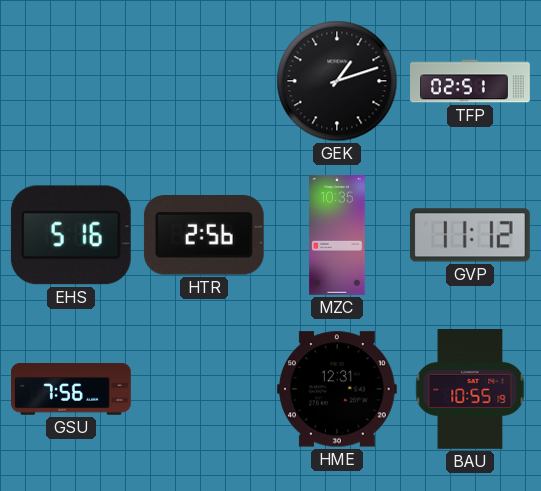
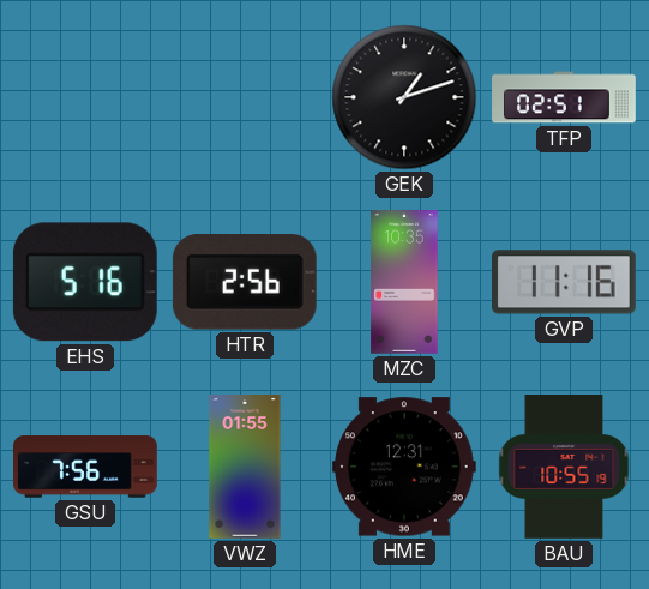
GVP: 11:12 -> 11:16
VWZ: none -> 01:55
